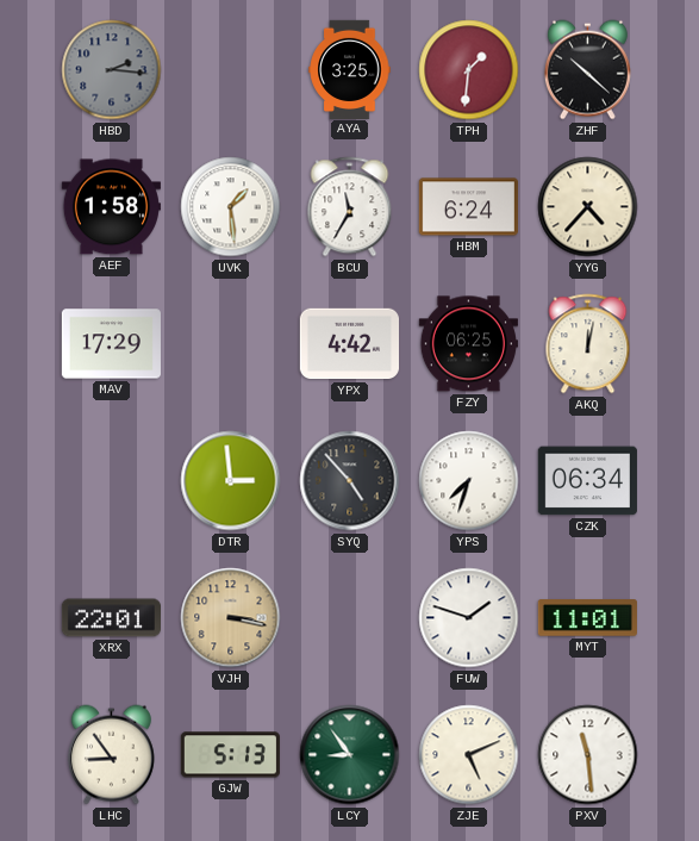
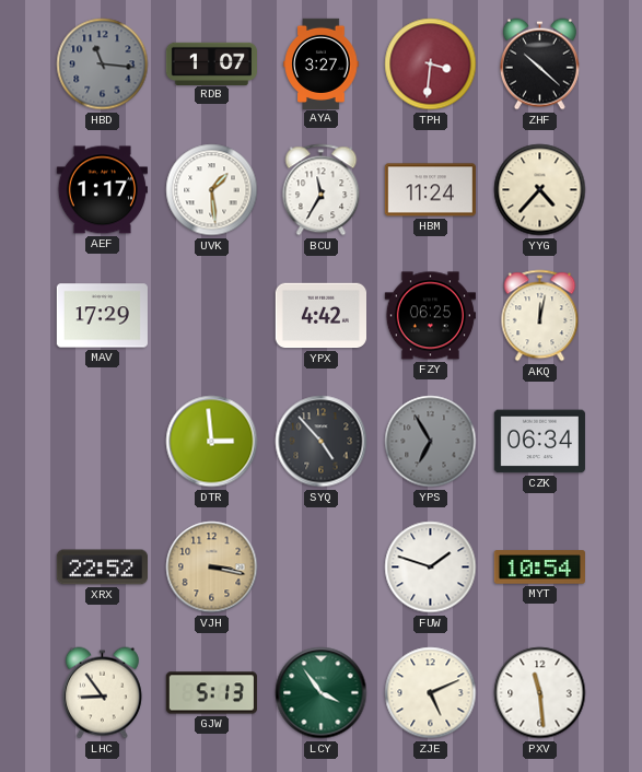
HBD: 2:16 -> 11:16
RDB: none -> 1:07
AYA: 3:25 -> 3:27
TPH: 1:31 -> 3:31
AEF: 1:58 -> 1:17
HBM: 6:24 -> 11:24
YPS: 7:33 -> 6:55
YPS dial: white -> grey
XRX: 22:01 -> 22:52
MYT: 11:01 -> 10:54
LCY: 8:54 -> 3:54
